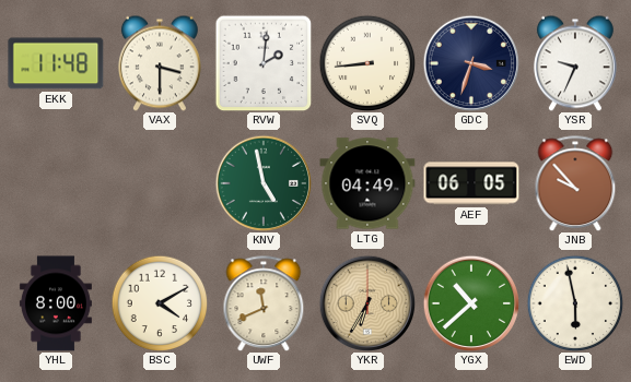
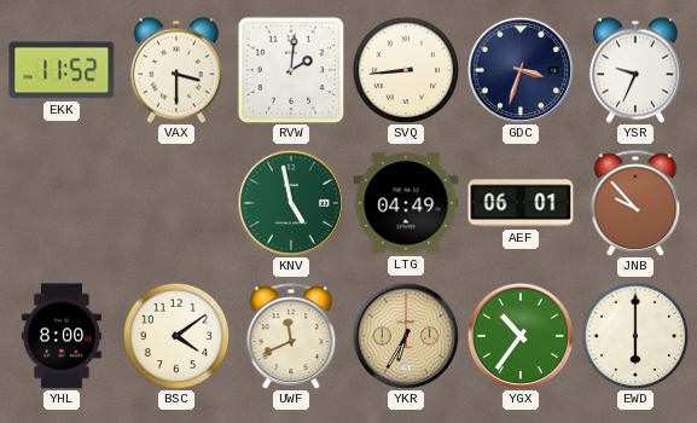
EKK: 11:48 -> 11:52
AEF: 06:05 -> 06:01
BSC: 4:10 -> 4:09
YGX: 10:38 -> 10:36
EWD: 5:58 -> 6:00
